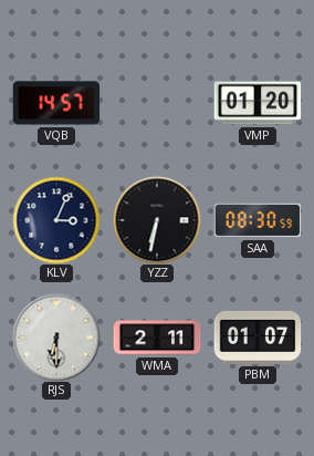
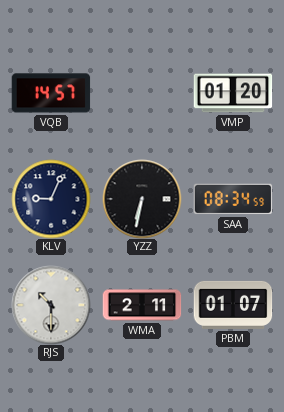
KLV: 3:04 -> 9:04
SAA: 08:30 -> 08:34
RJS: 6:30 -> 10:30
